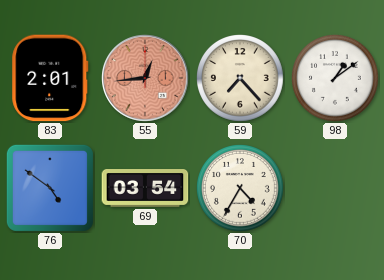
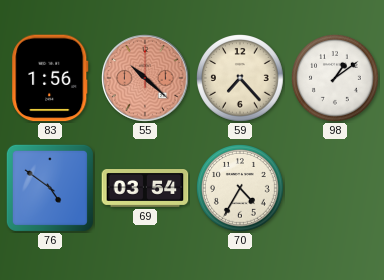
83: 2:01 -> 1:56
55: 12:44 -> 10:22
